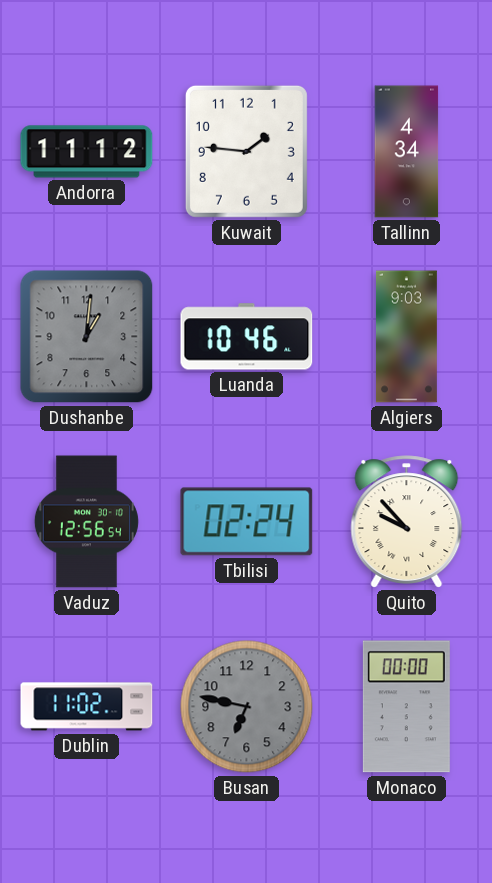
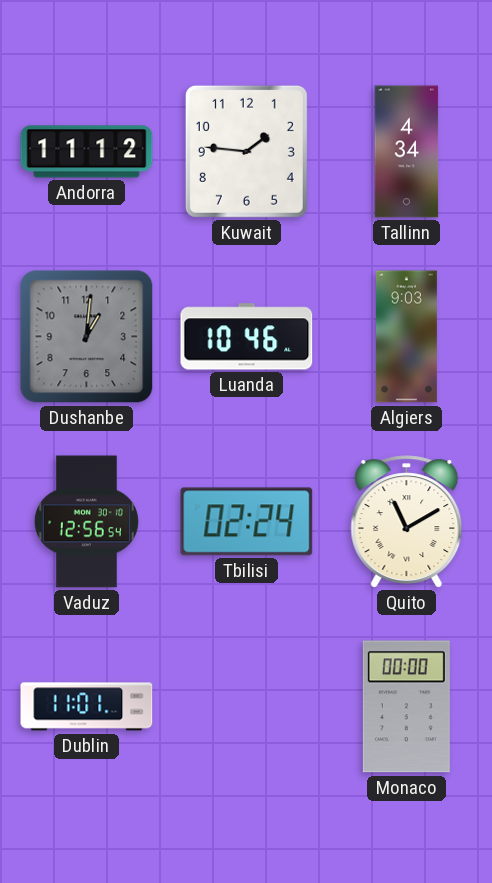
Quito: 9:53 -> 11:10
Dublin: 11:02 -> 11:01
Busan: 6:47 -> none
